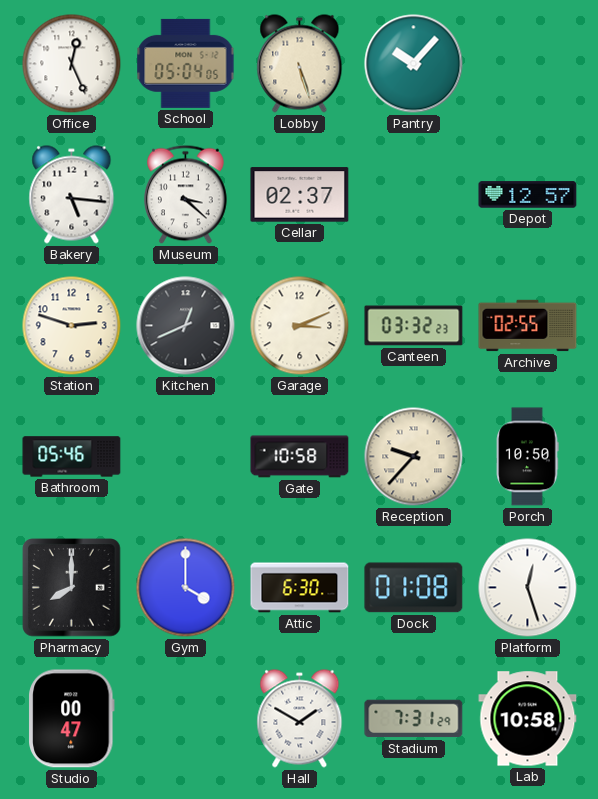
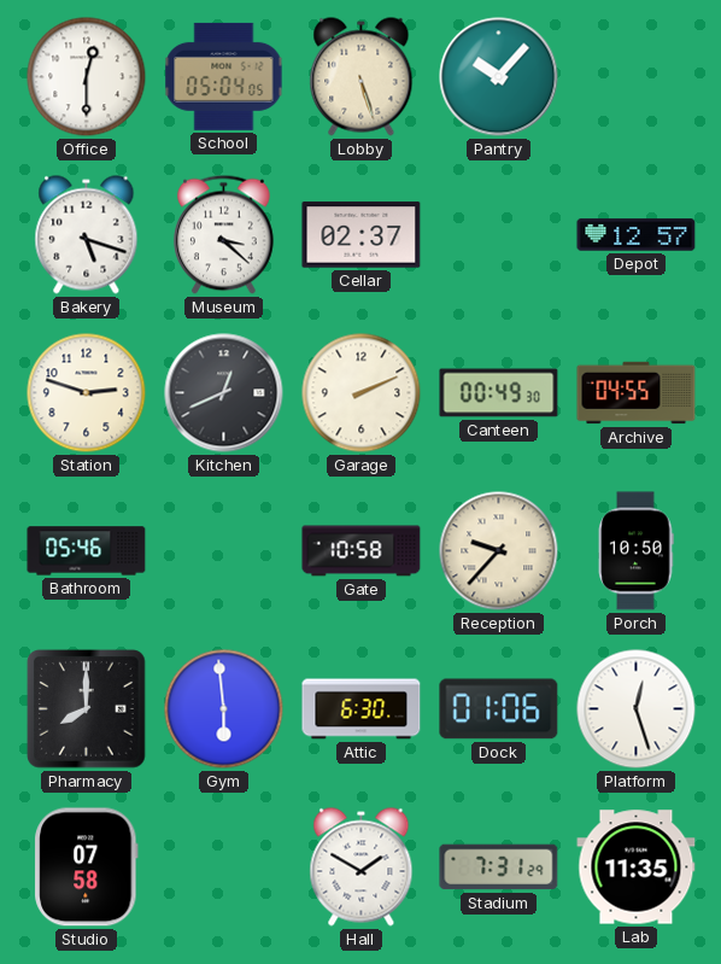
Office: 12:26 -> 12:30
Bakery: 5:16 -> 5:18
Garage: 3:11 -> 2:11
Canteen: 03:32 -> 00:49
Archive: 02:55 -> 04:55
Gym: 4:00 -> 5:59
Dock: 01:08 -> 01:06
Studio: 00:47 -> 07:58
Lab: 10:58 -> 11:35
